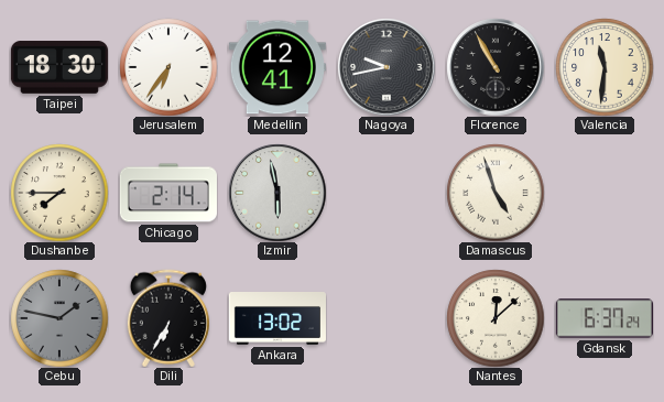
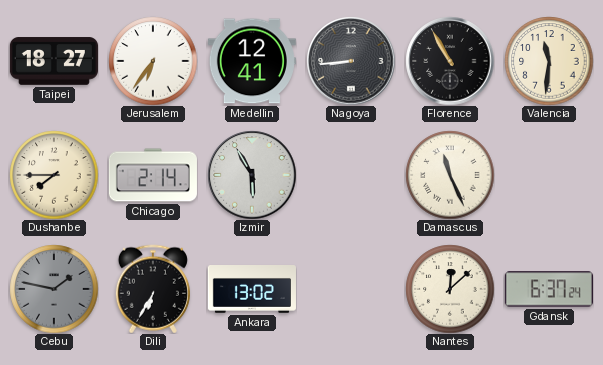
Taipei: 18:30 -> 18:27
Nagoya: 9:43 -> 8:44
Izmir: 5:58 -> 5:55
Damascus: 4:57 -> 11:26
